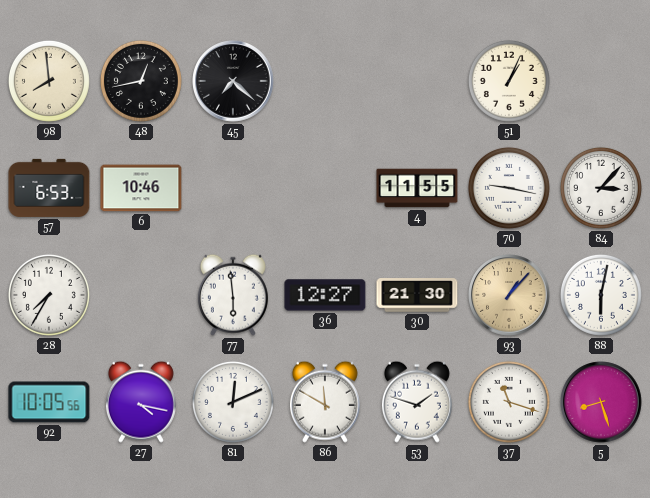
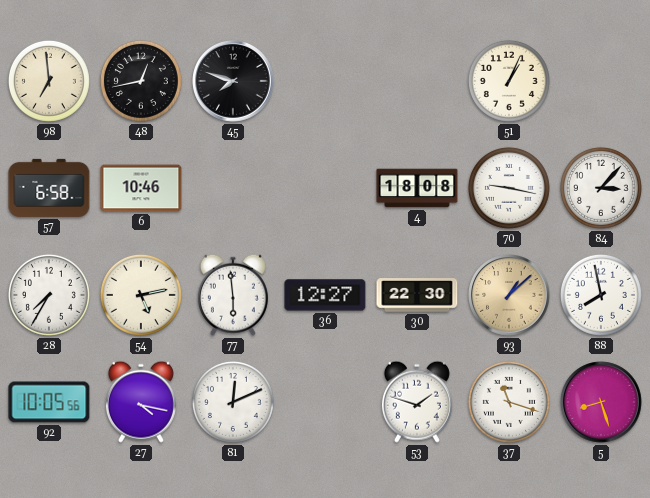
98: 7:59 -> 6:59
45: 7:22 -> 7:48
57: 6:53 -> 6:58
4: 11:55 -> 18:08
54: none -> 5:13
30: 21:30 -> 22:30
93: 1:07 -> 1:08
88: 6:02 -> 7:58
86: 11:50 -> none
